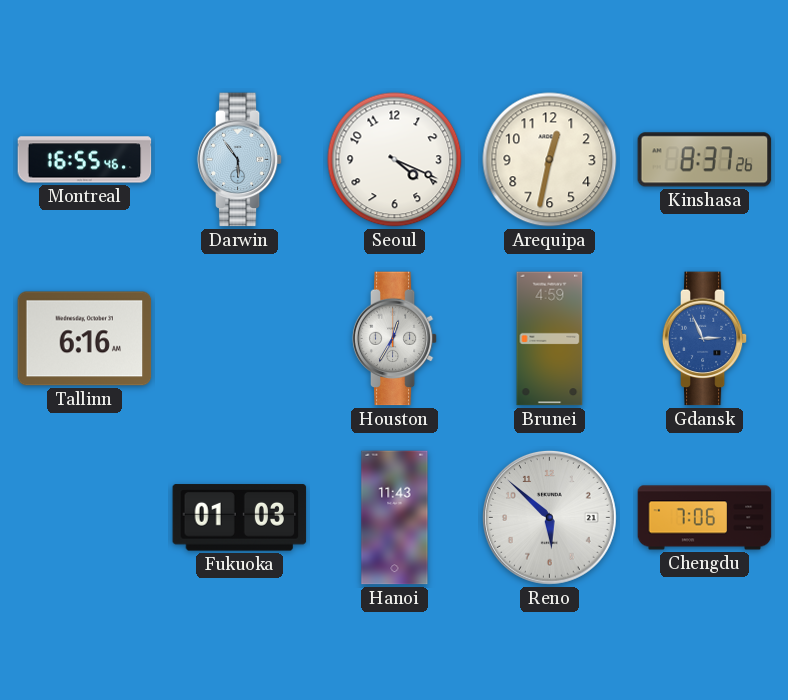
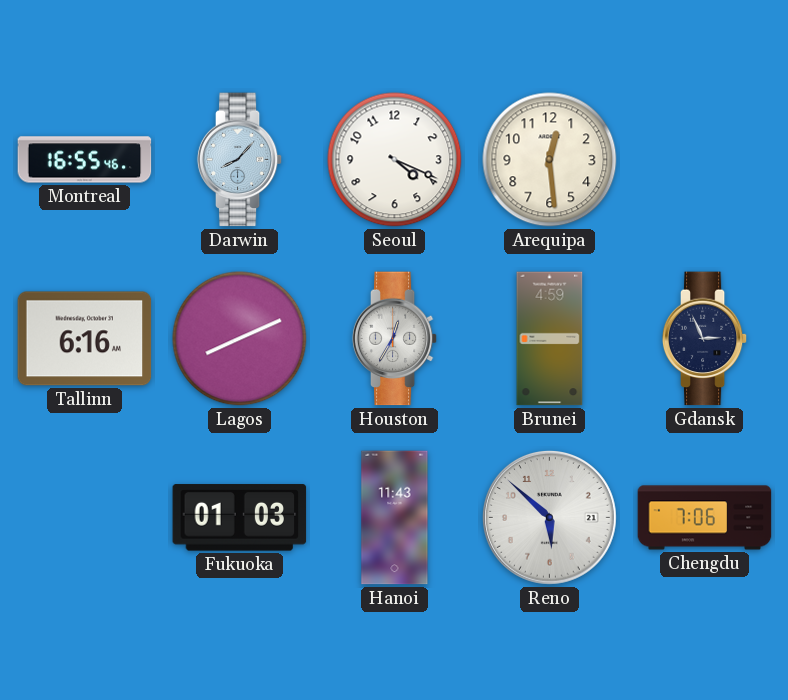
Darwin: 5:54 -> 8:07
Arequipa: 12:32 -> 12:29
Kinshasa: 8:37 -> none
Lagos: none -> 8:11
Gdansk dial: blue -> navy
